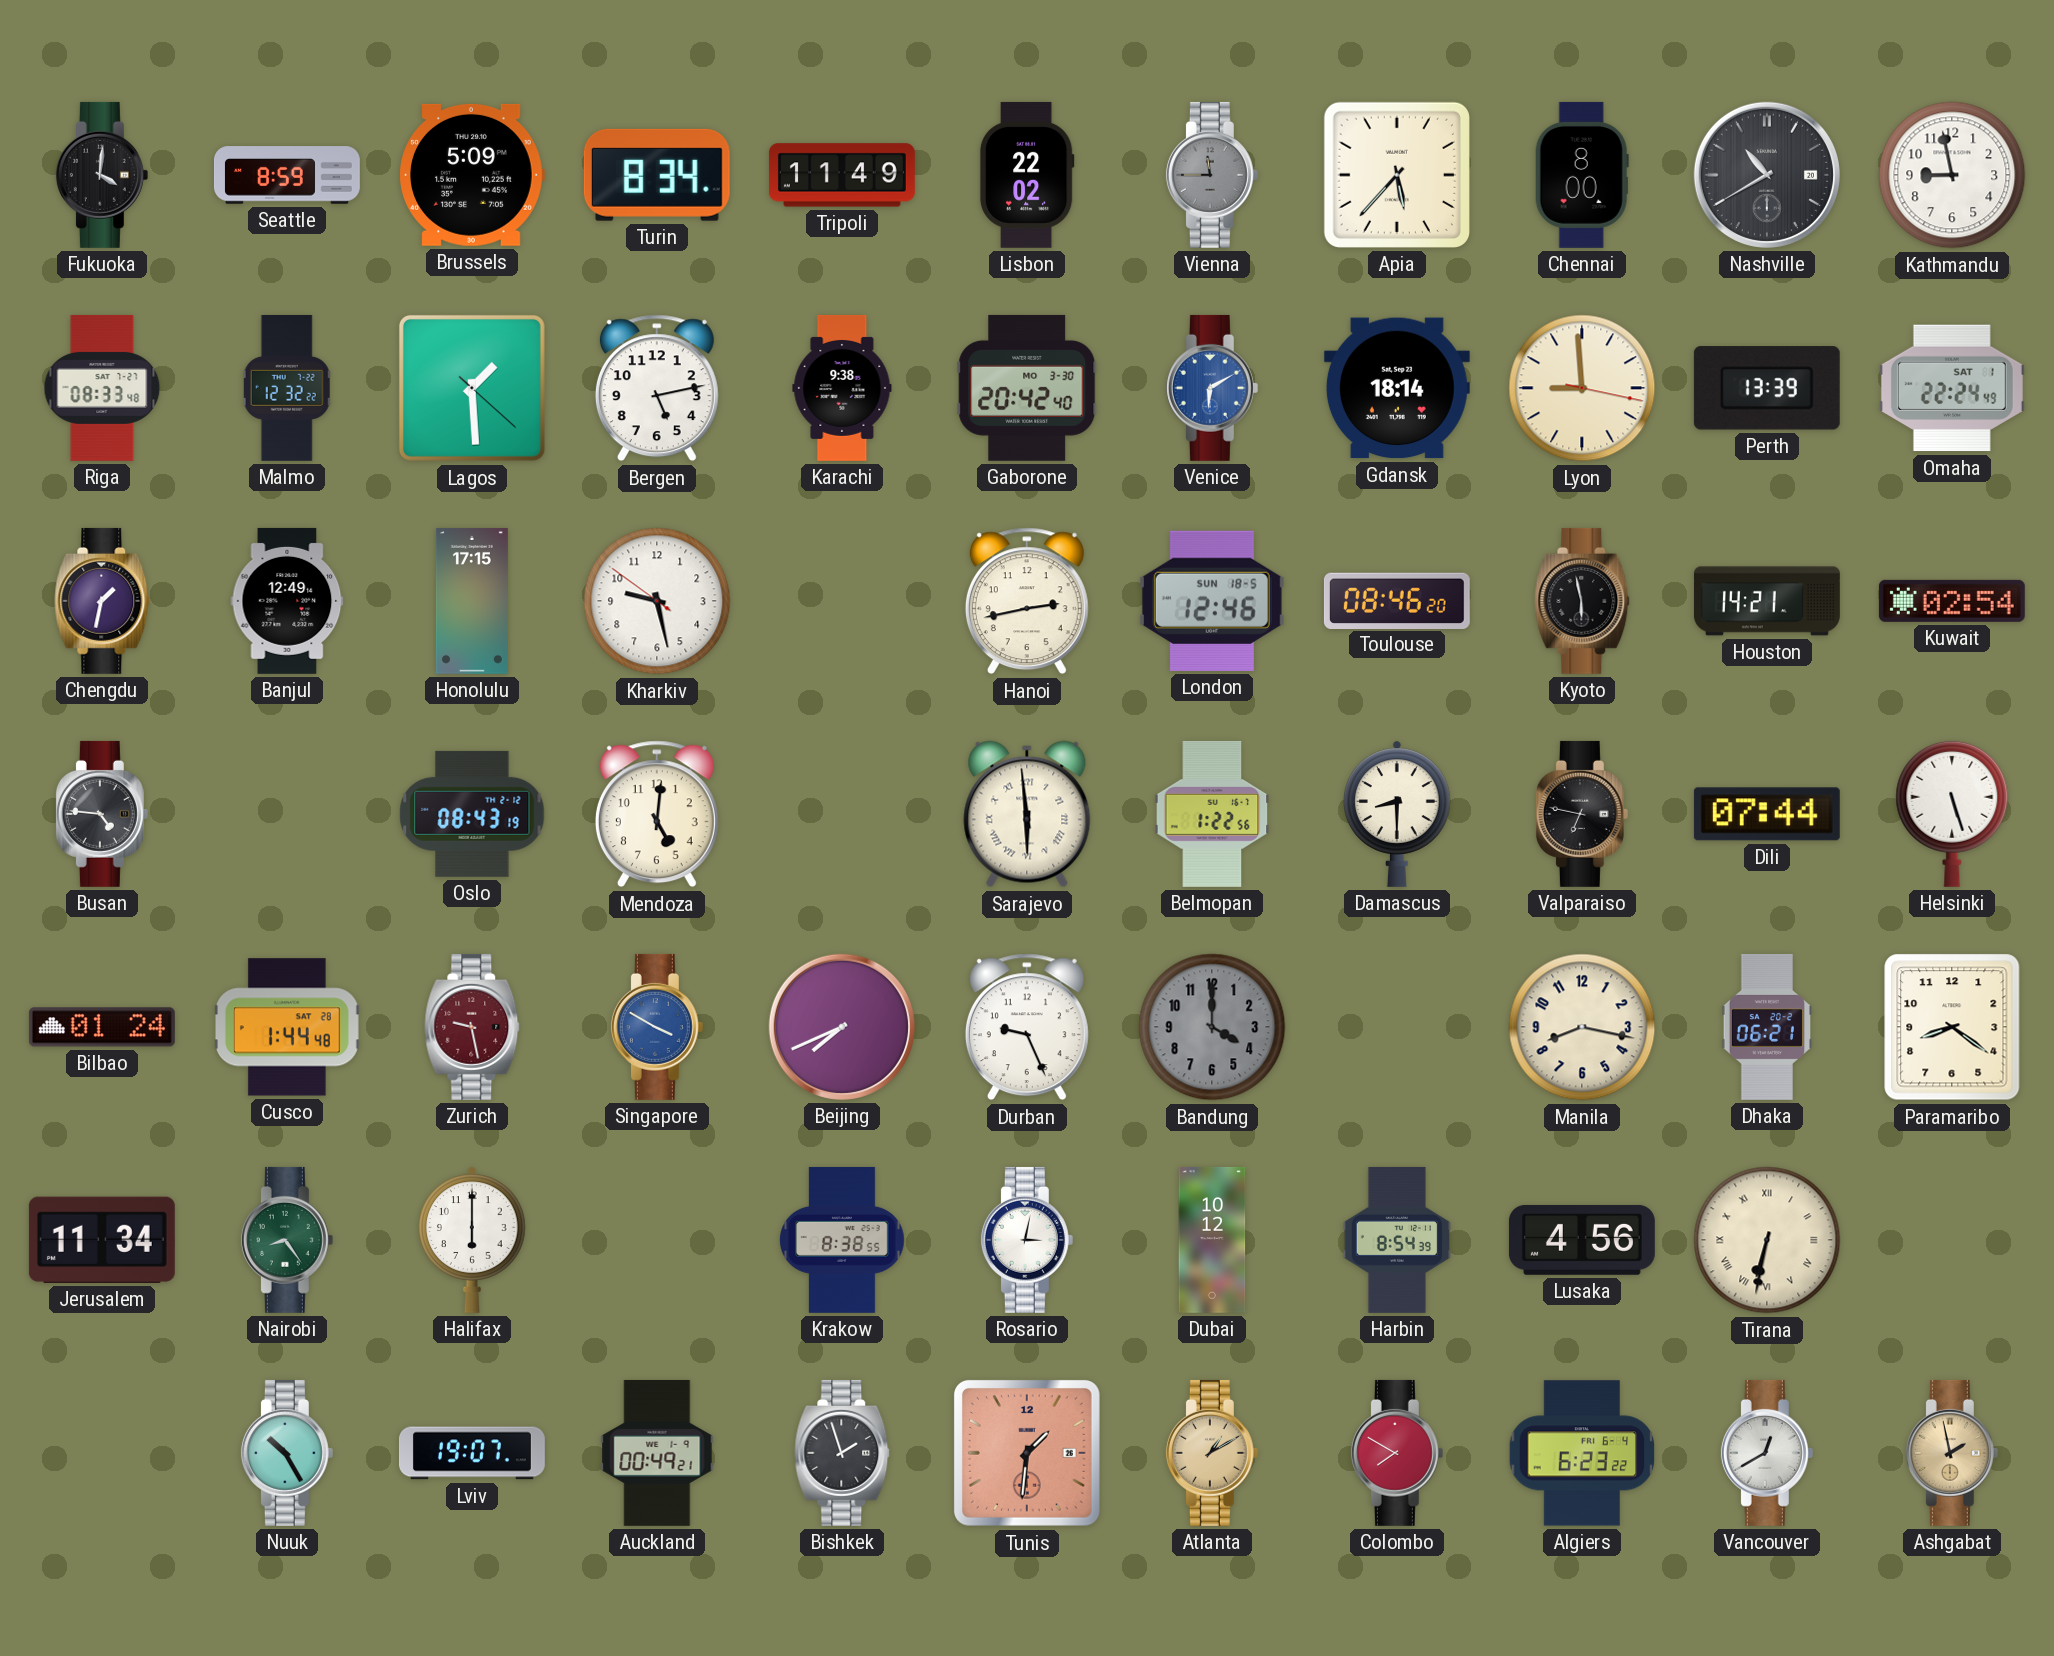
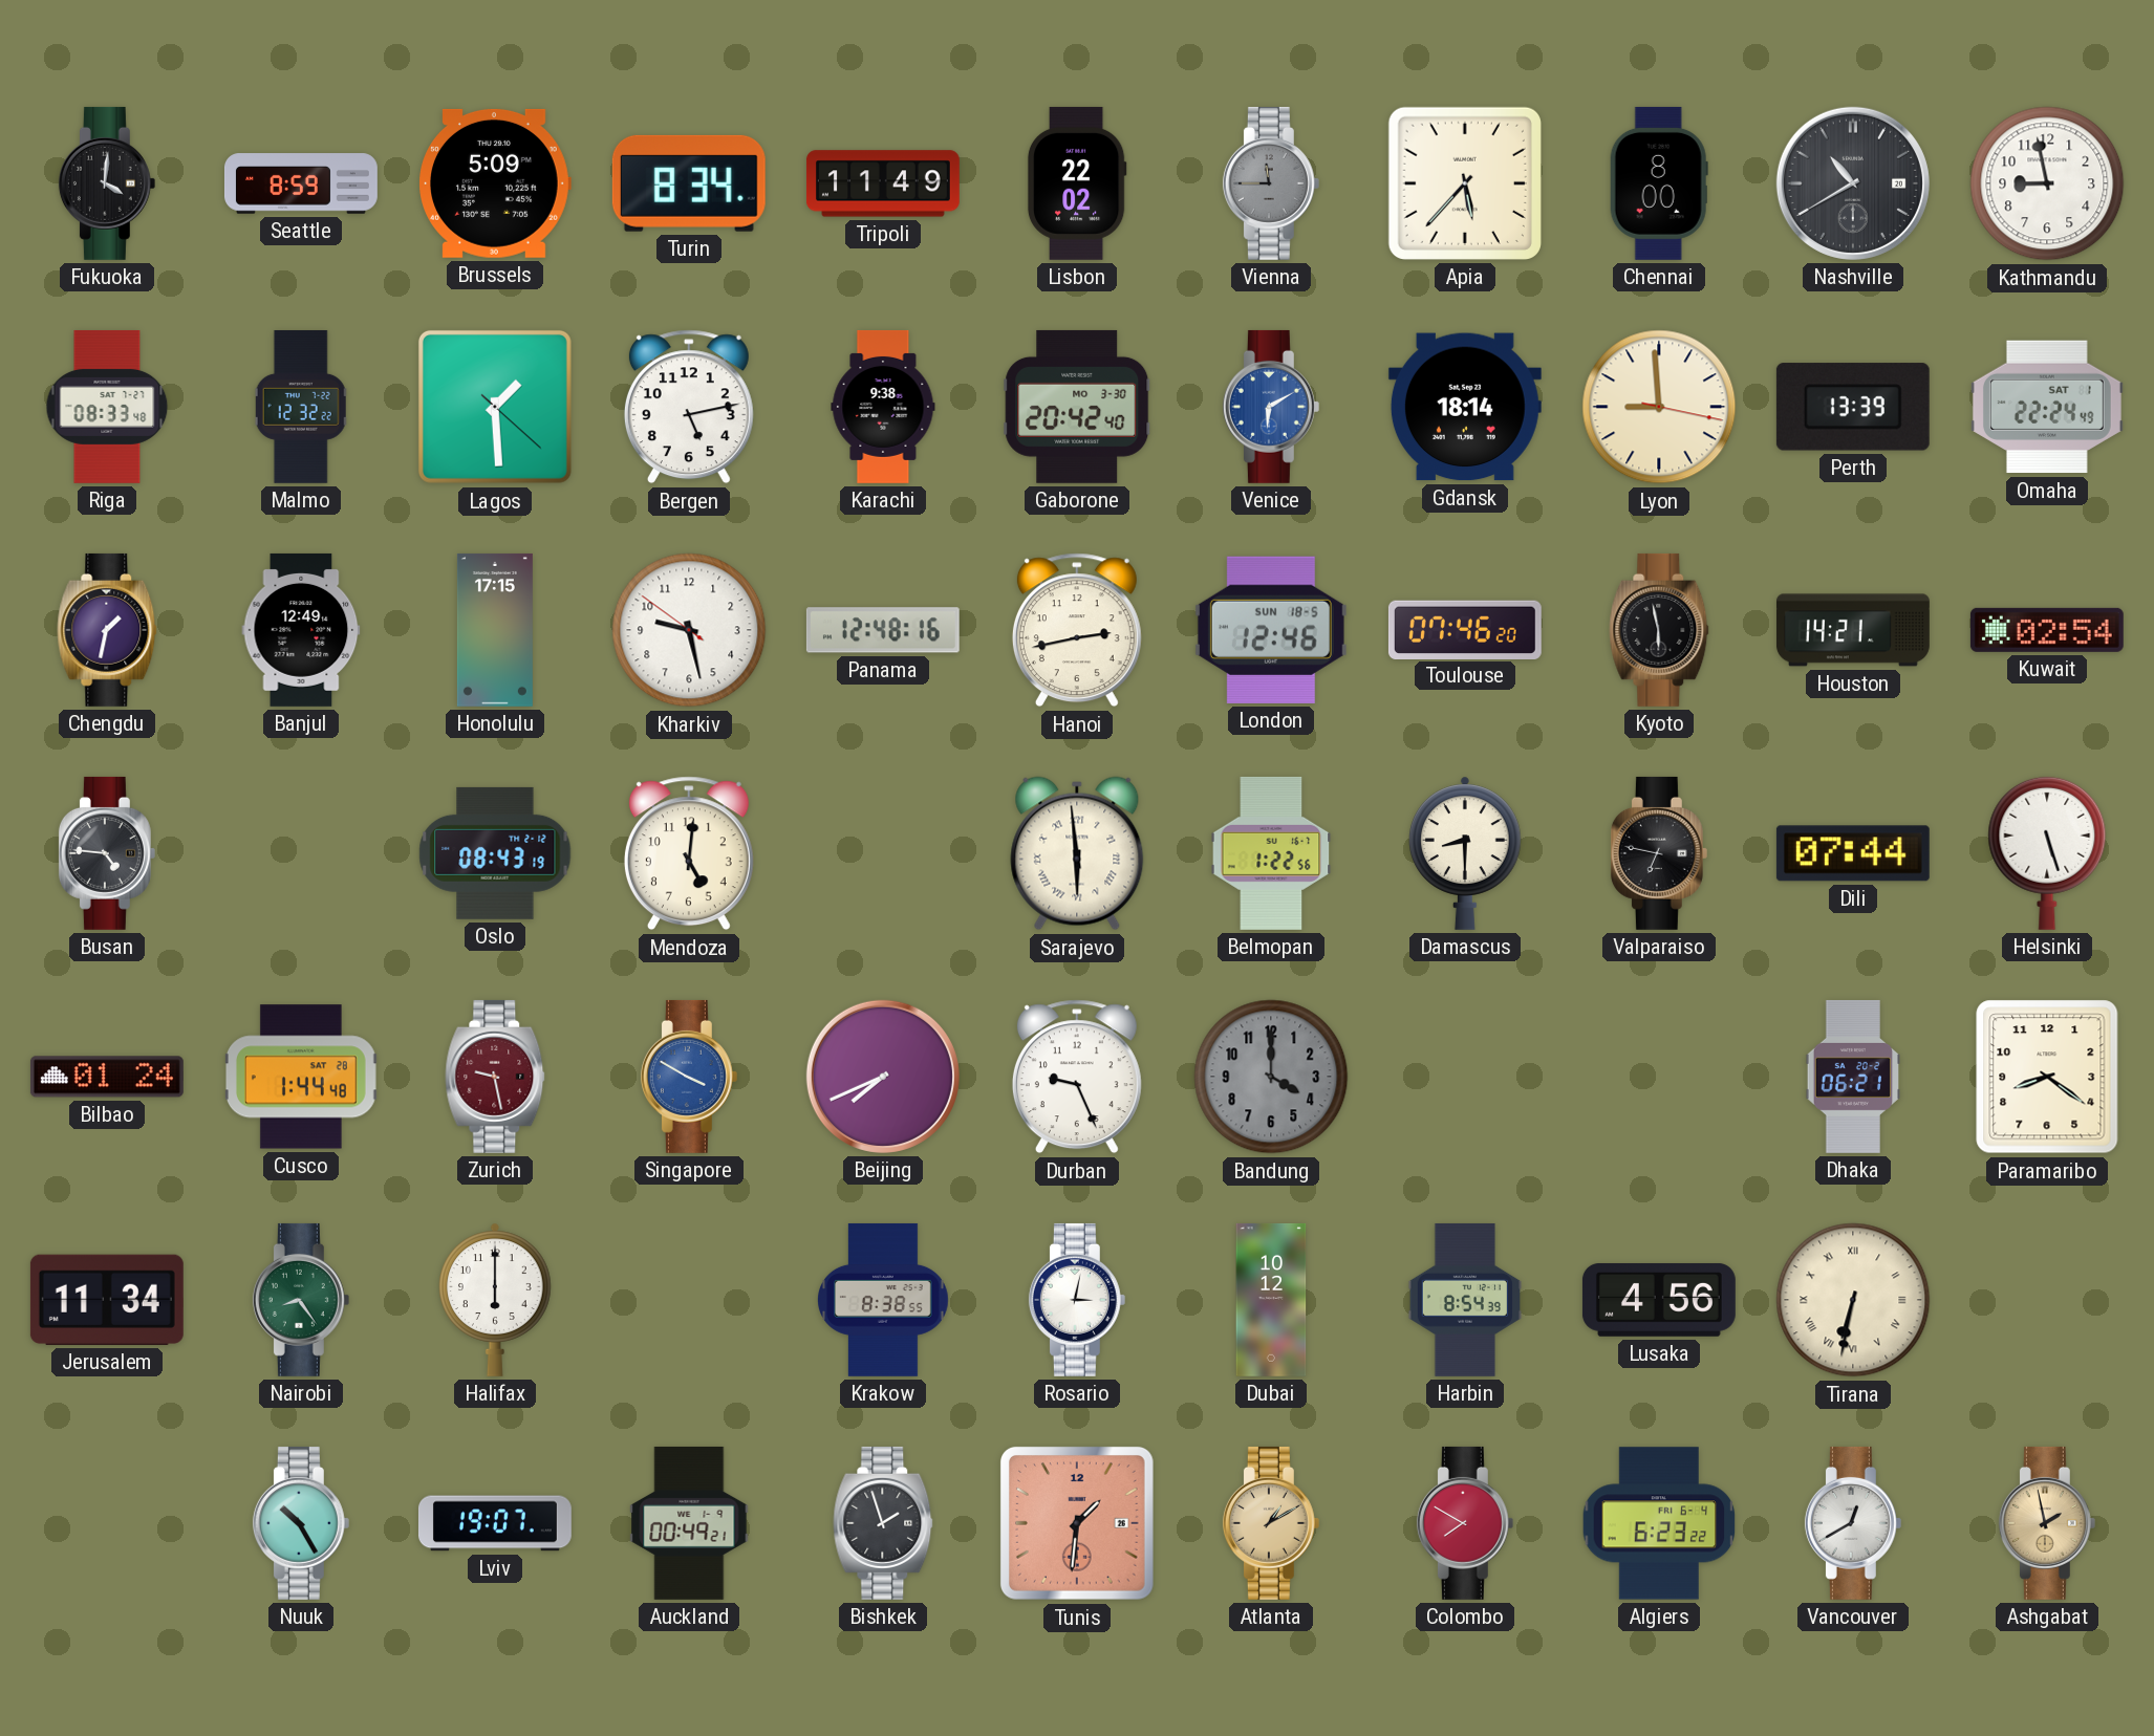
Panama: none -> 12:48
Toulouse: 08:46 -> 07:46
Manila: 8:17 -> none
